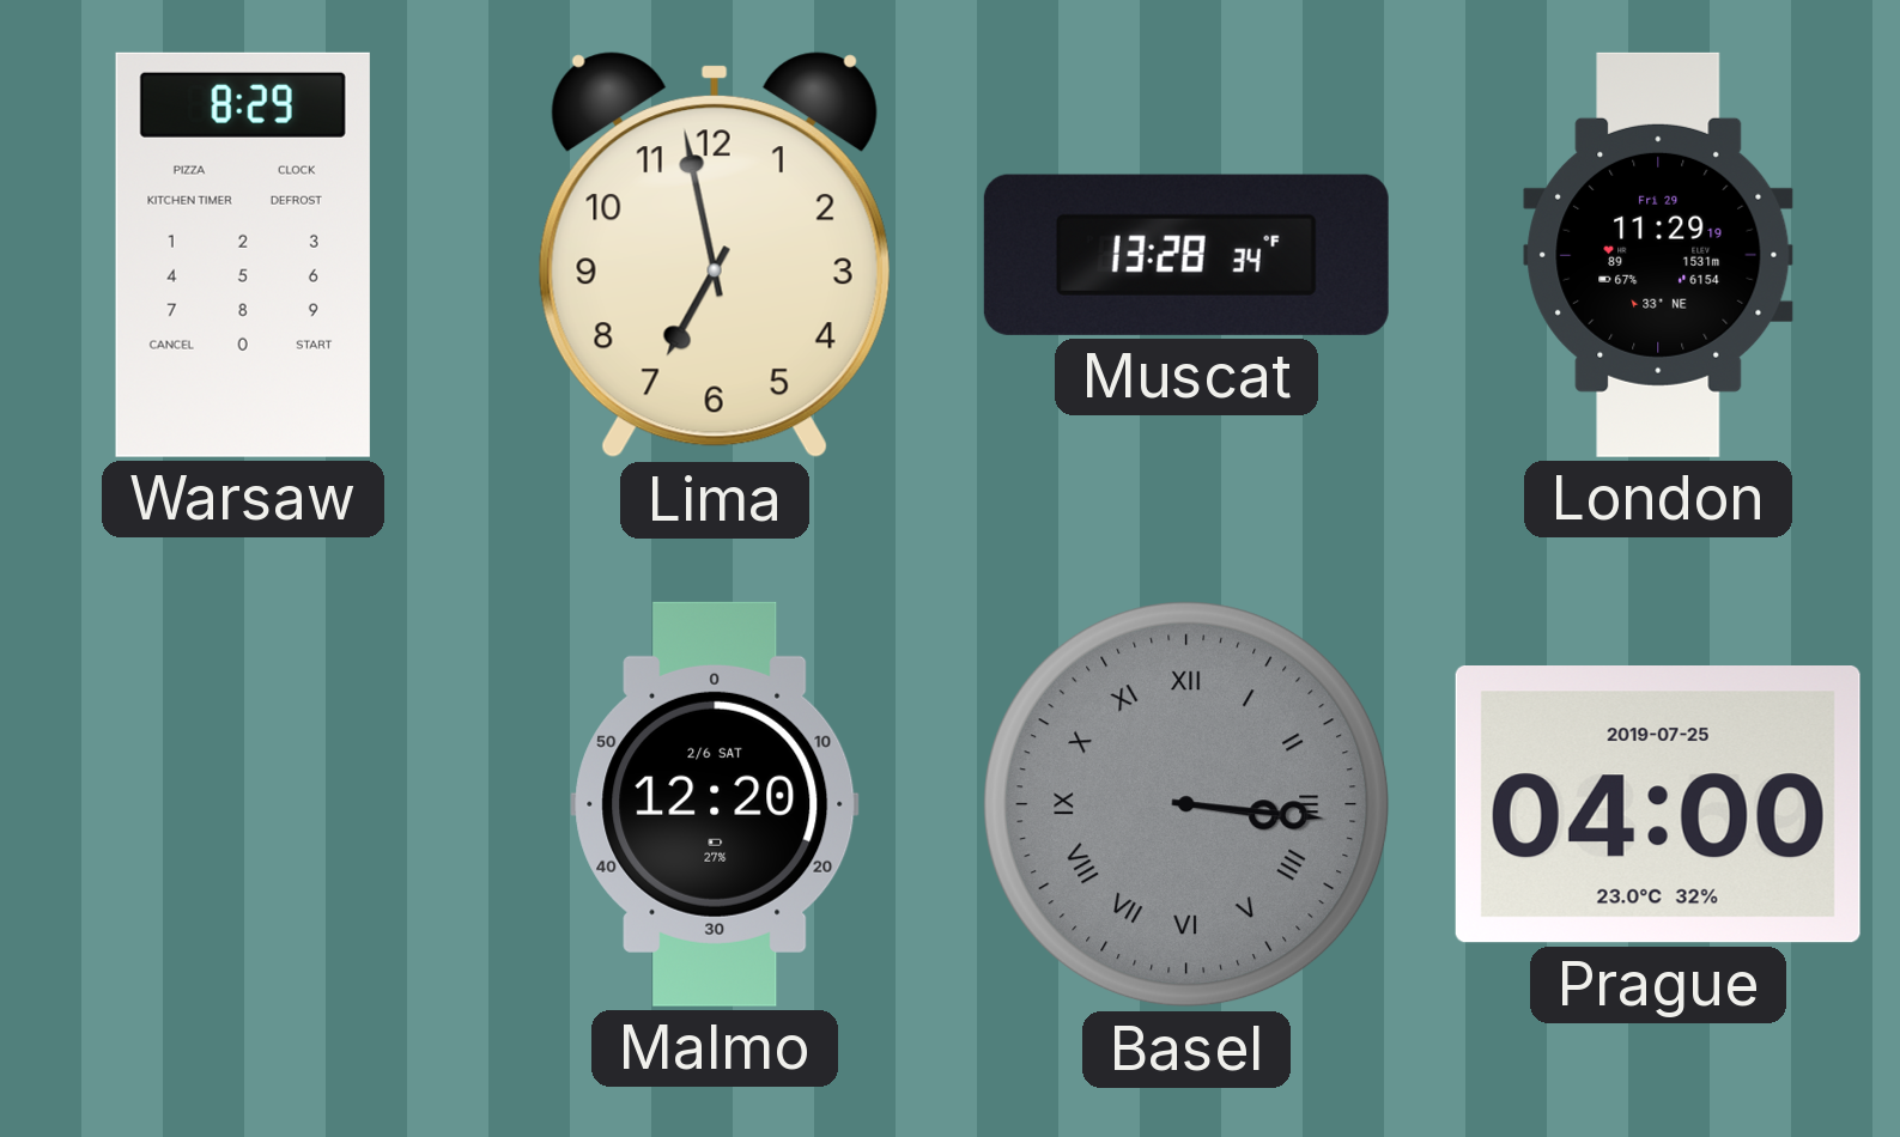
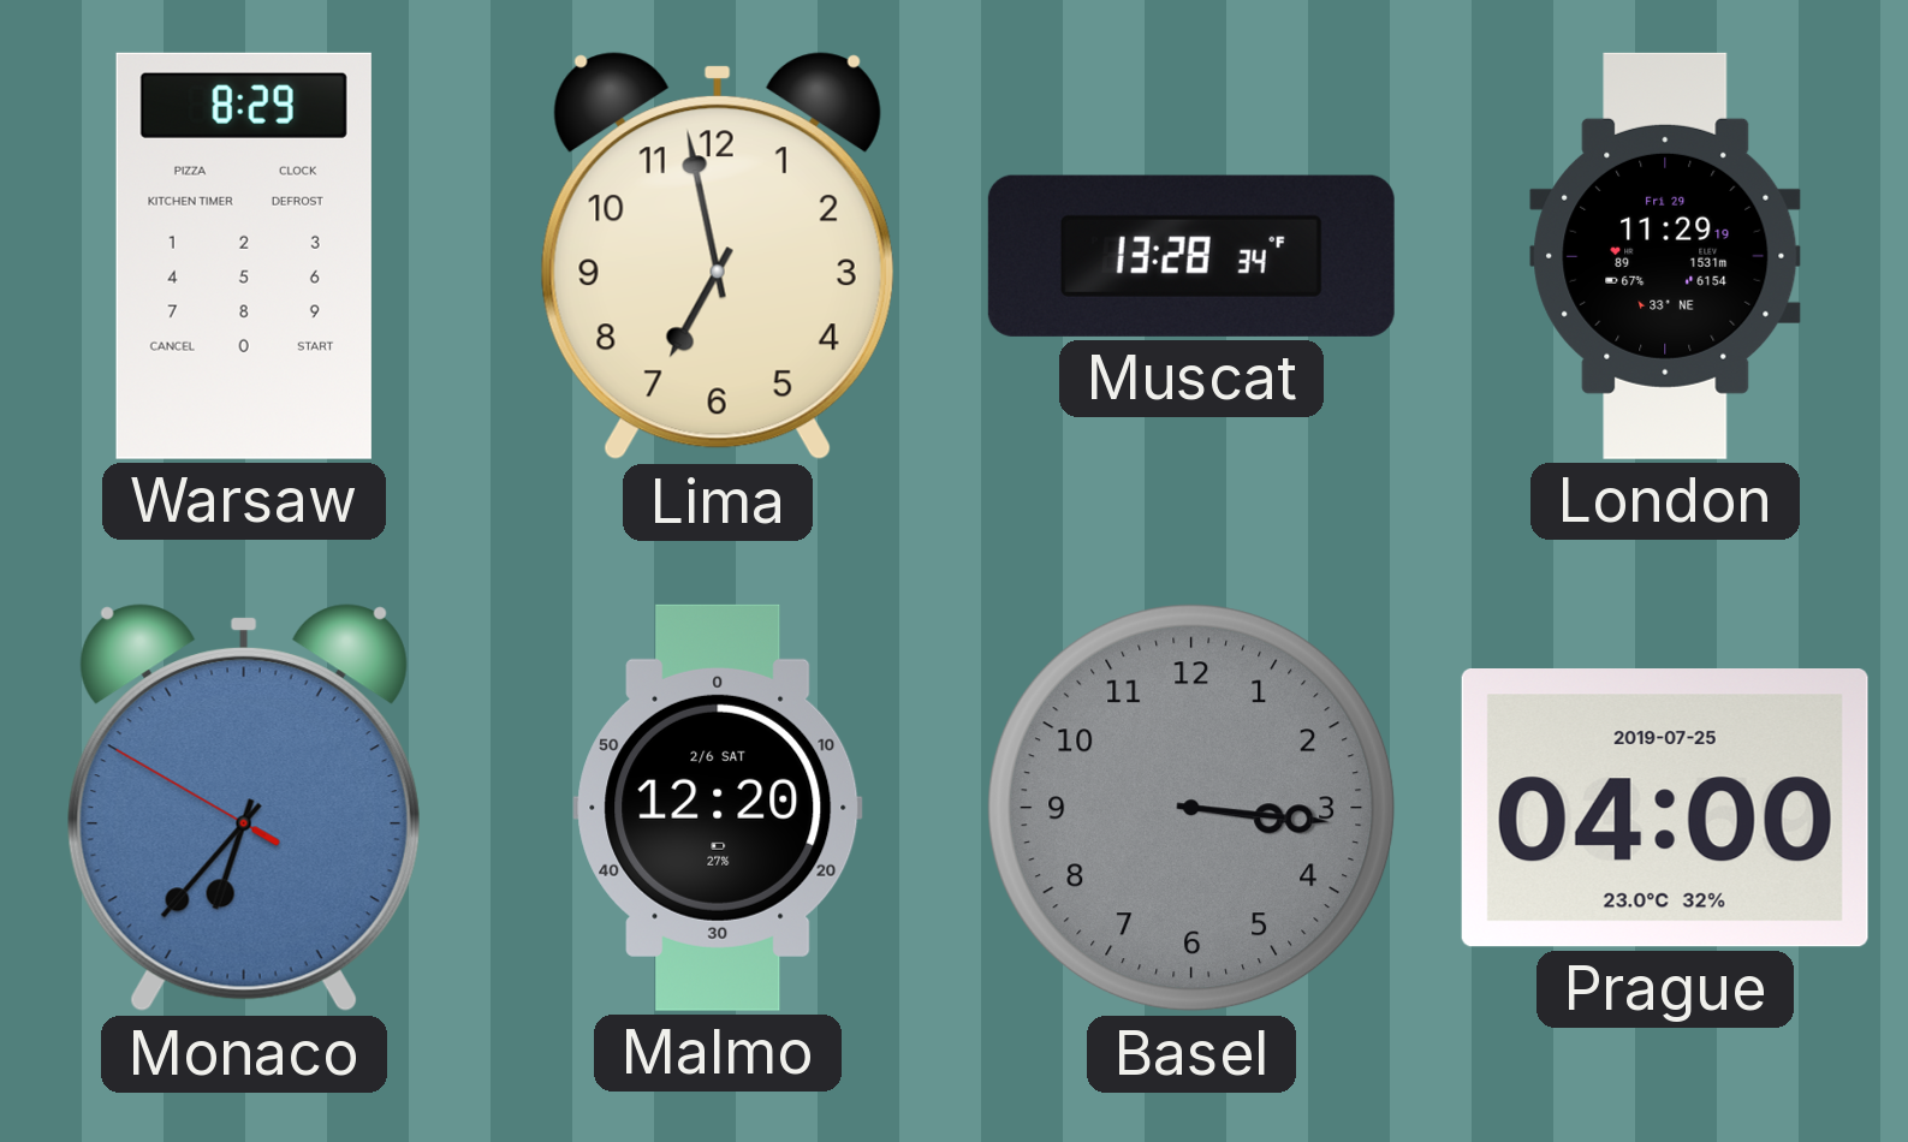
Monaco: none -> 6:36
Basel numerals: Roman -> Arabic
